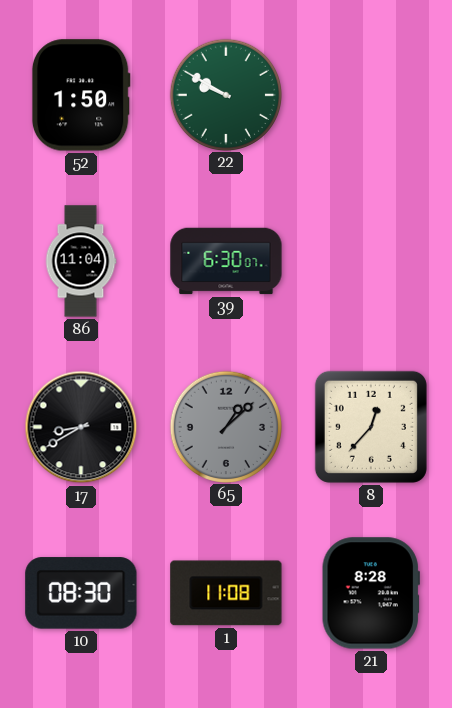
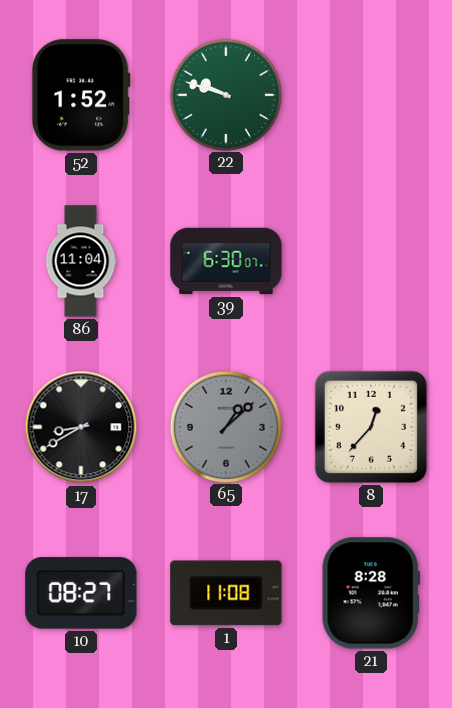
52: 1:50 -> 1:52
22: 9:50 -> 9:48
10: 08:30 -> 08:27
